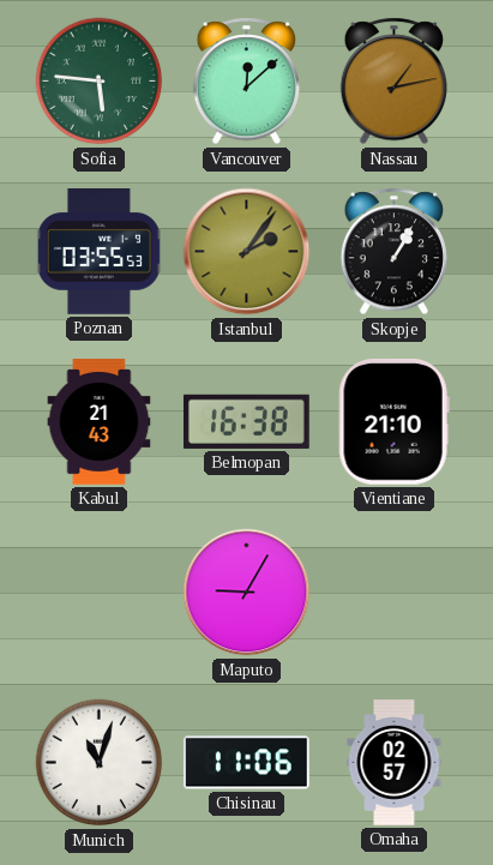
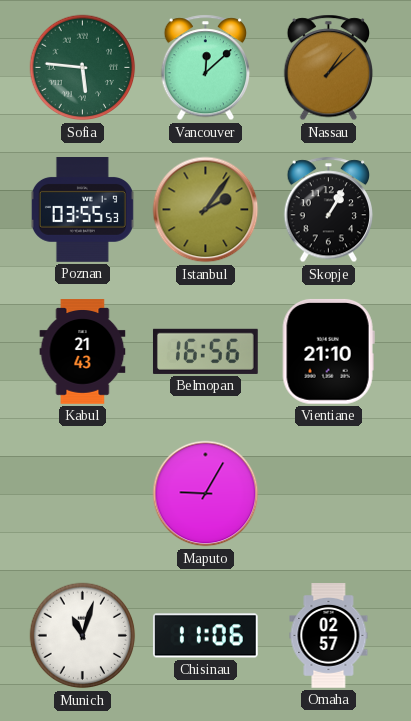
Nassau: 1:13 -> 1:08
Belmopan: 16:38 -> 16:56
